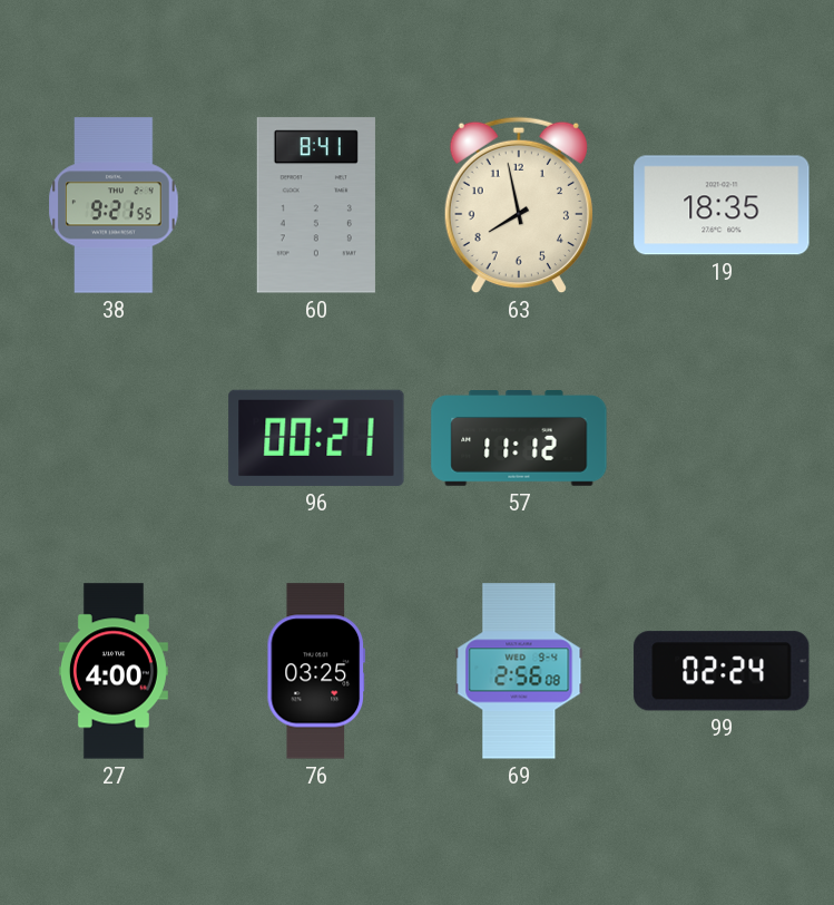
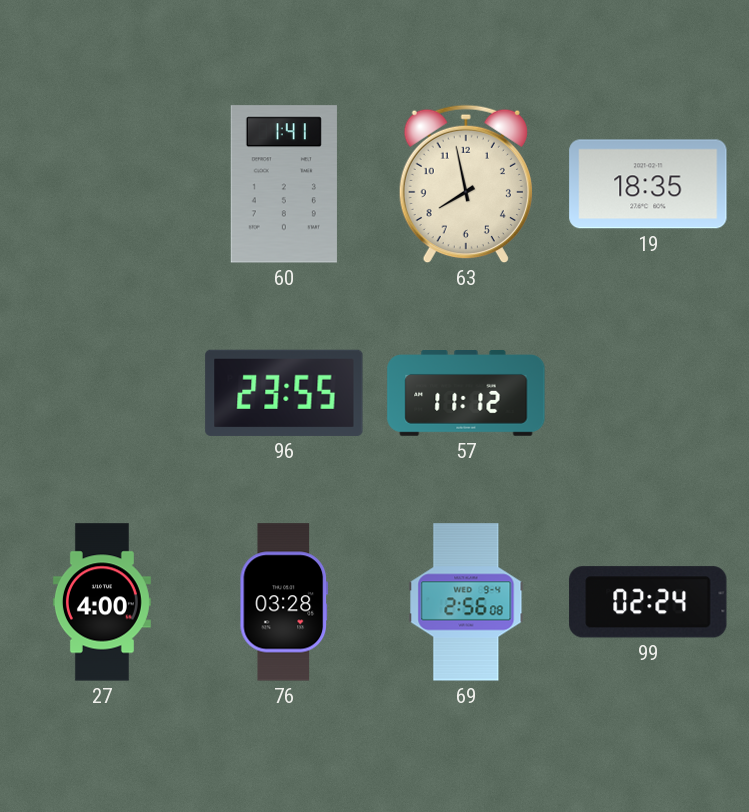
38: 9:21 -> none
60: 8:41 -> 1:41
96: 00:21 -> 23:55
76: 03:25 -> 03:28
